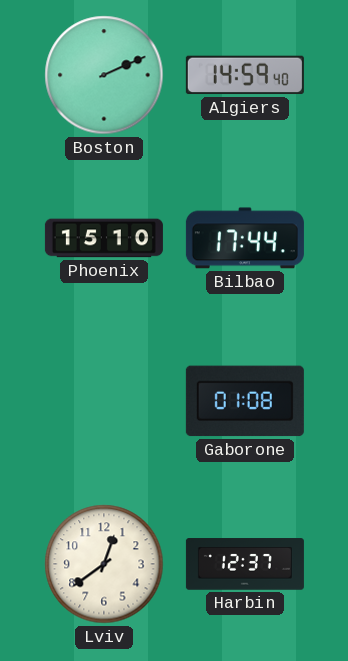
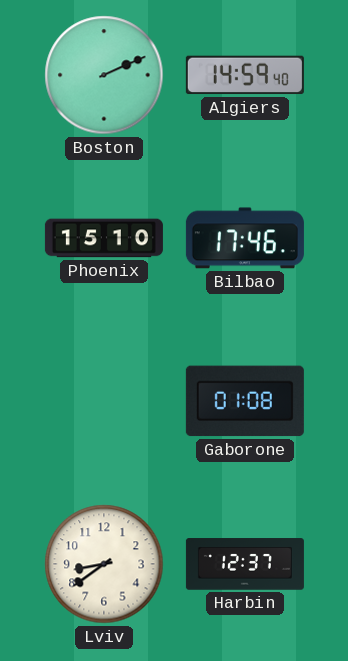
Bilbao: 17:44 -> 17:46
Lviv: 12:39 -> 8:39
